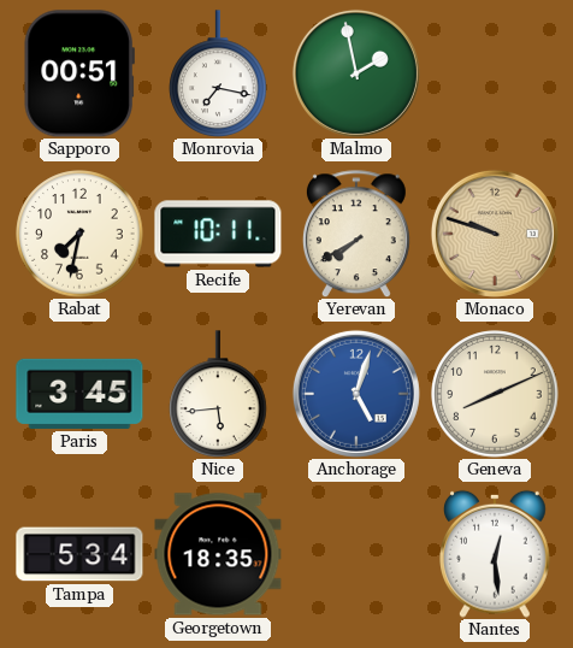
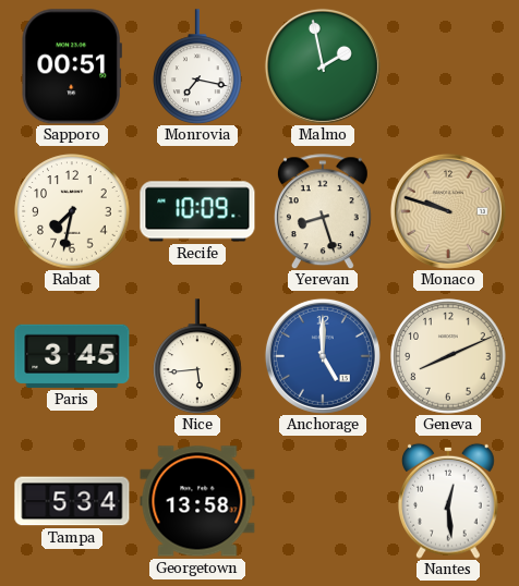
Recife: 10:11 -> 10:09
Yerevan: 7:40 -> 8:27
Anchorage: 5:03 -> 5:00
Georgetown: 18:35 -> 13:58
